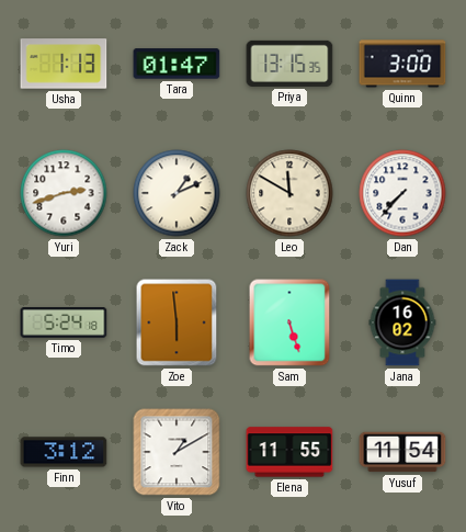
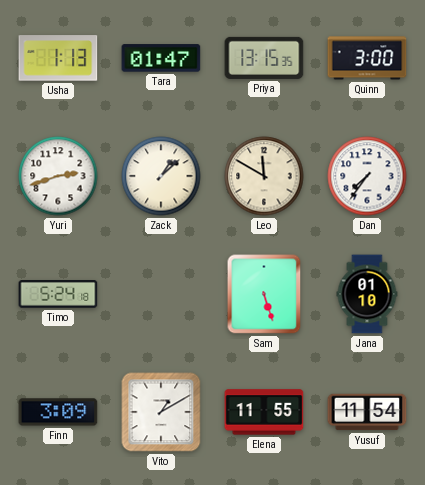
Zack: 1:11 -> 1:08
Dan: 7:37 -> 7:36
Zoe: 5:59 -> none
Jana: 16:02 -> 01:10
Finn: 3:12 -> 3:09
